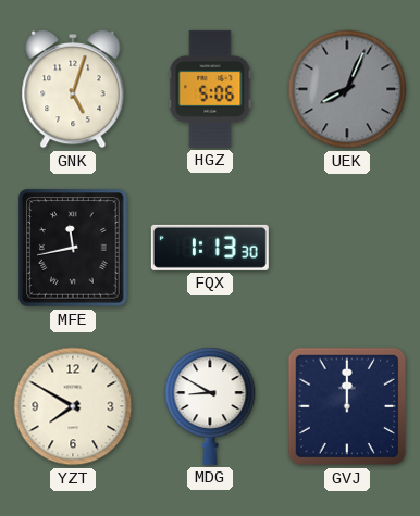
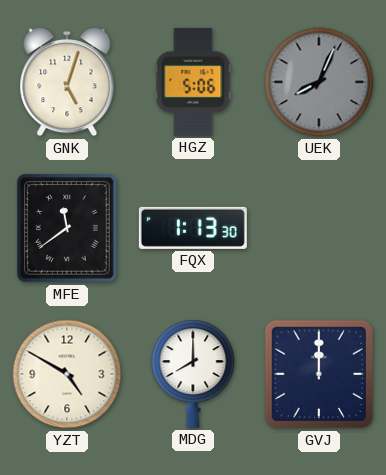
MFE: 11:43 -> 11:39
YZT: 7:50 -> 4:50
MDG: 8:50 -> 8:00
